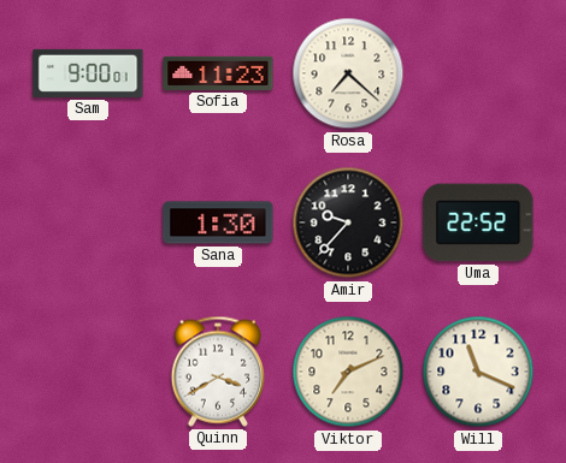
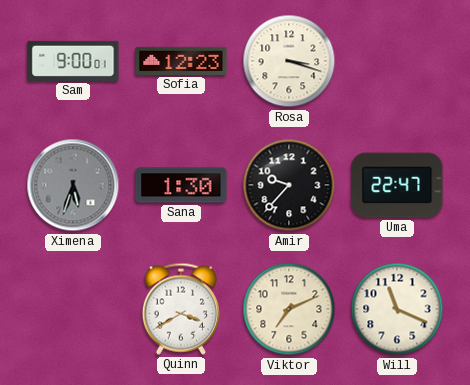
Sofia: 11:23 -> 12:23
Rosa: 7:22 -> 3:18
Ximena: none -> 5:33
Uma: 22:52 -> 22:47
